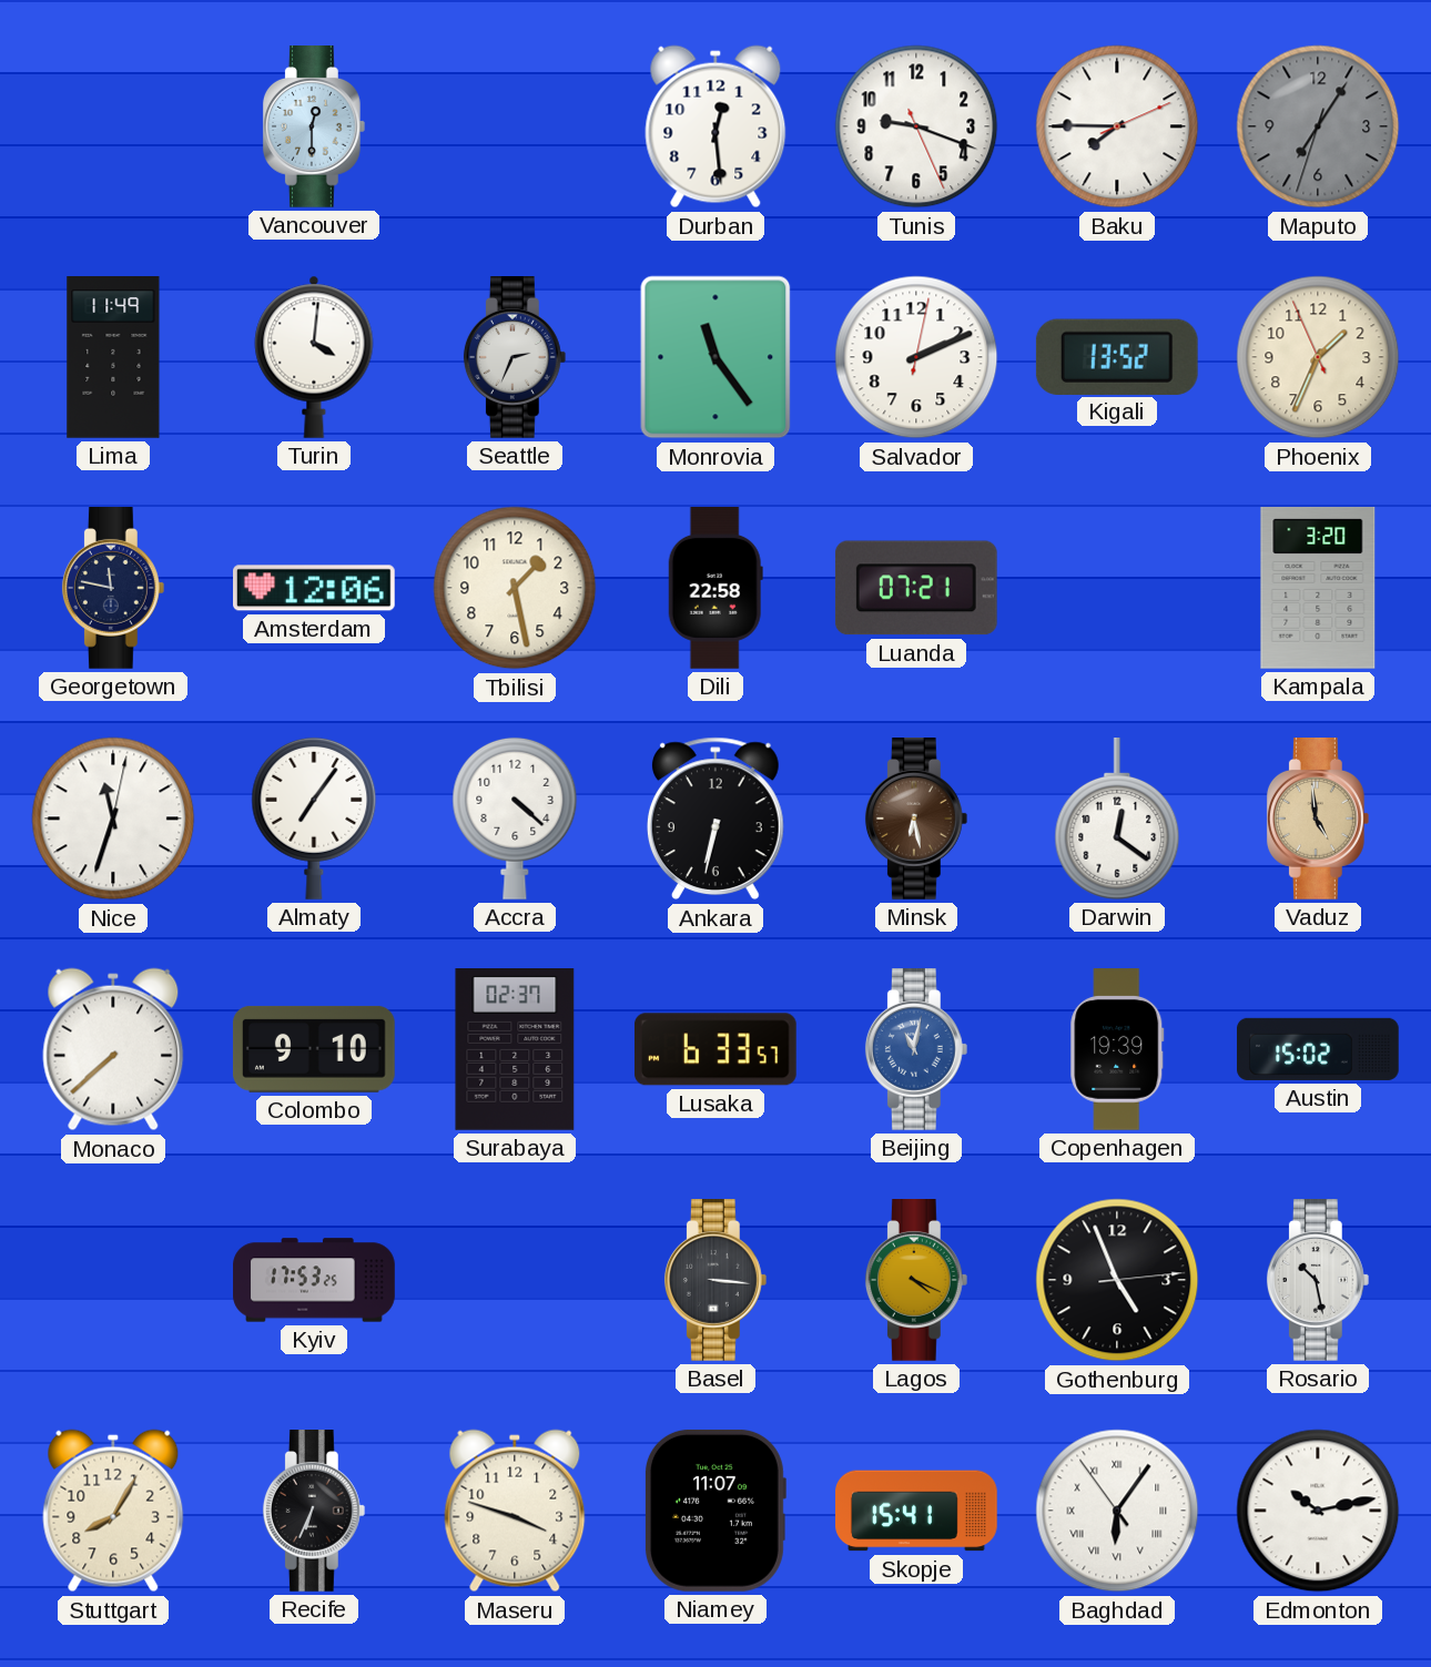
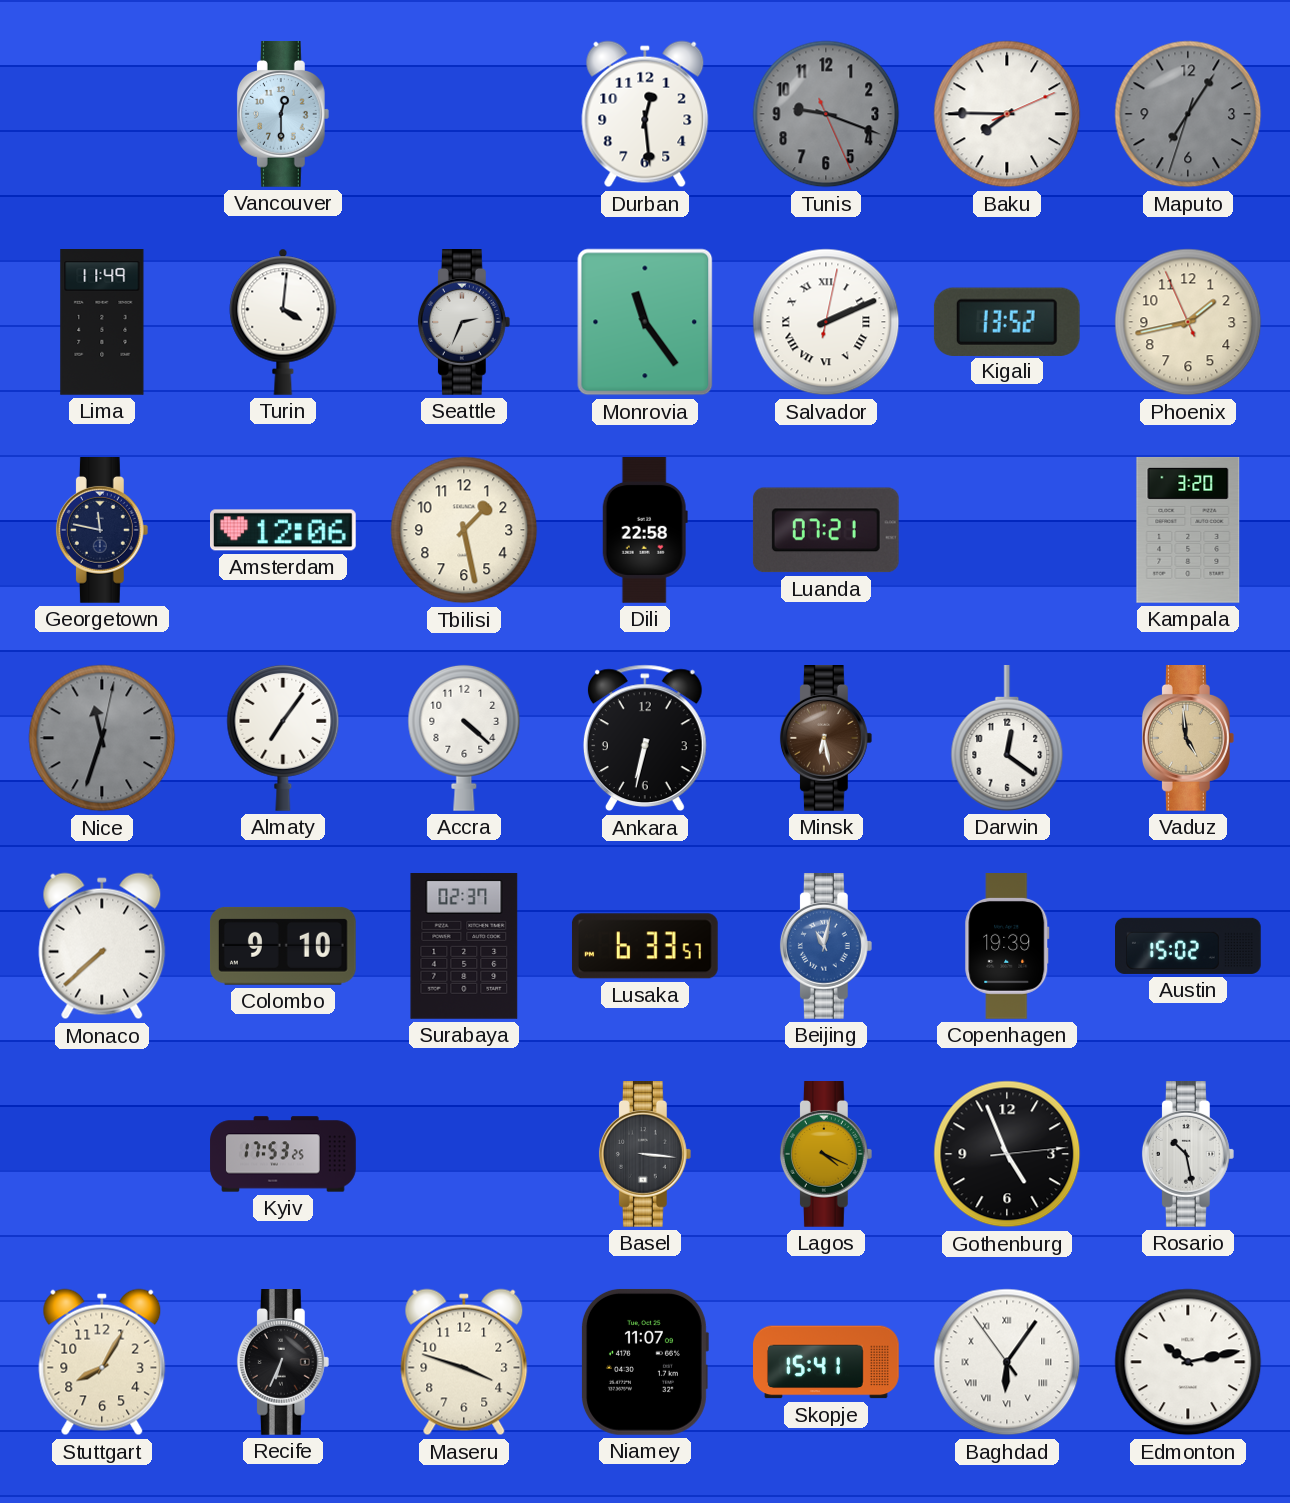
Tunis dial: white -> grey
Salvador numerals: Arabic -> Roman
Phoenix: 1:33 -> 1:42
Nice dial: white -> grey
